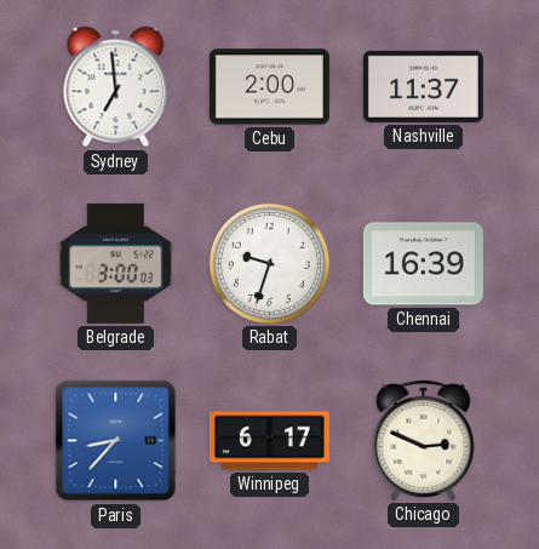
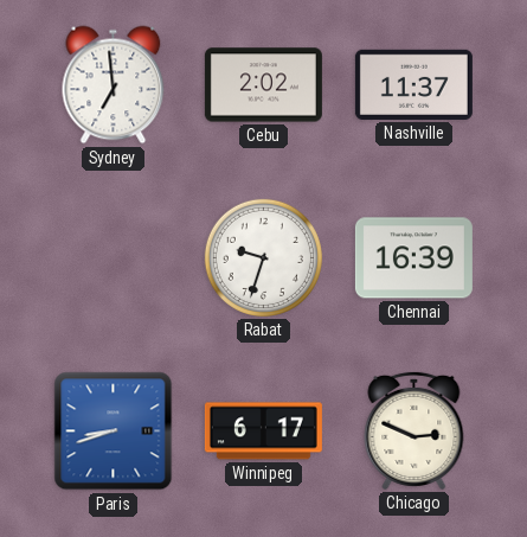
Cebu: 2:00 -> 2:02
Belgrade: 3:00 -> none
Paris: 8:37 -> 8:42
